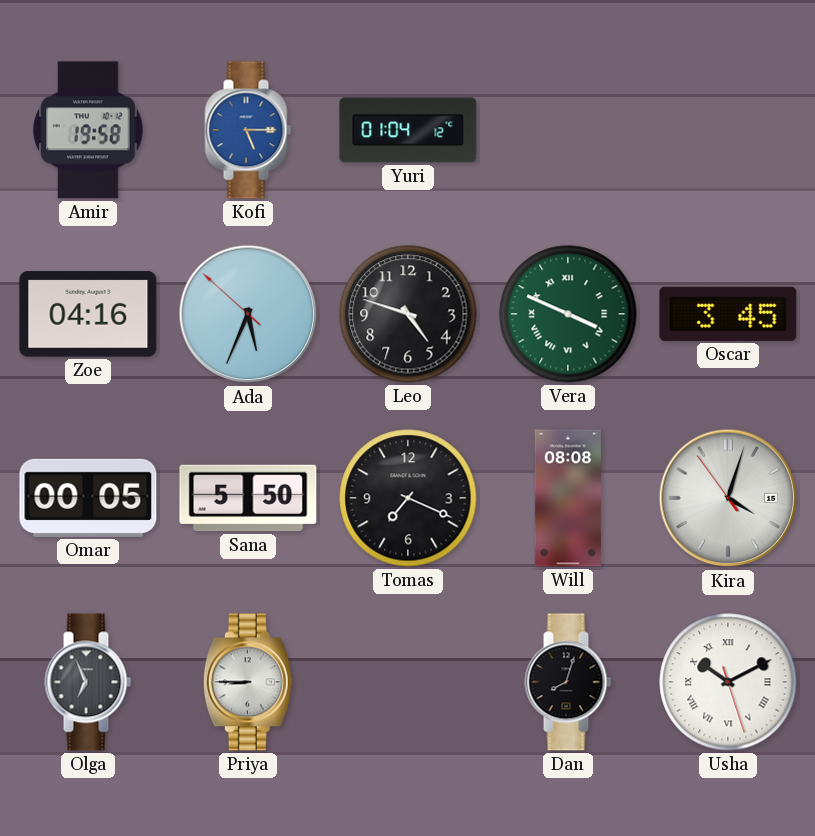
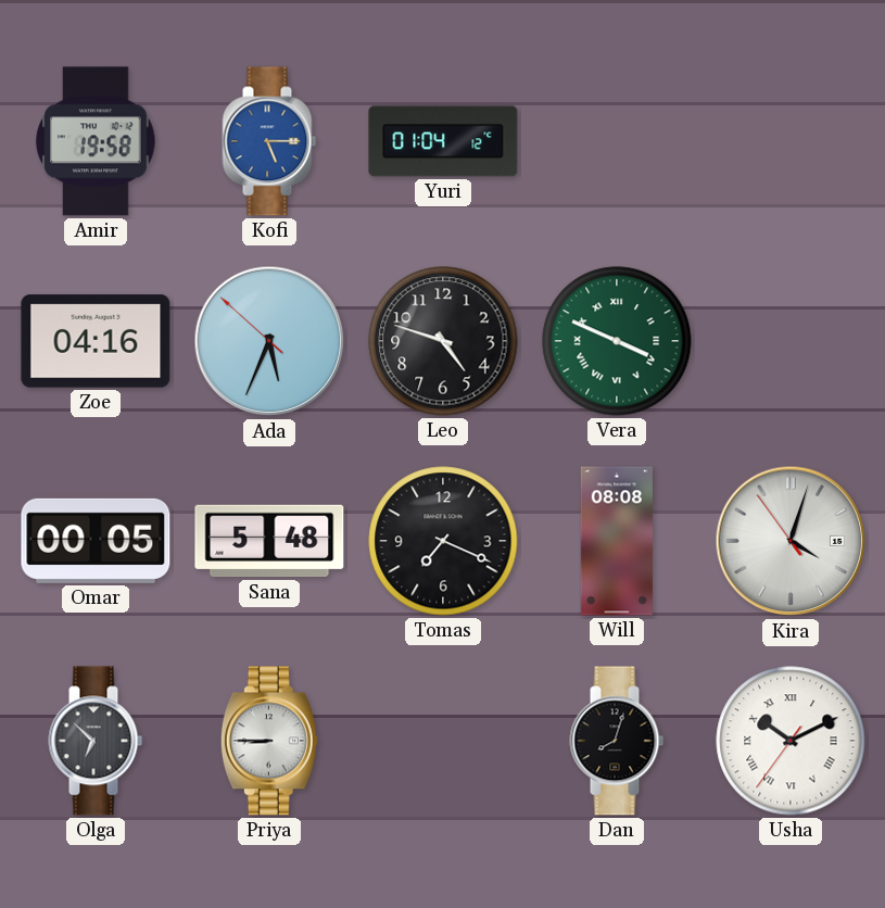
Oscar: 3:45 -> none
Sana: 5:50 -> 5:48
Olga: 6:56 -> 6:52
Usha: 10:10:27 -> 10:10:36
